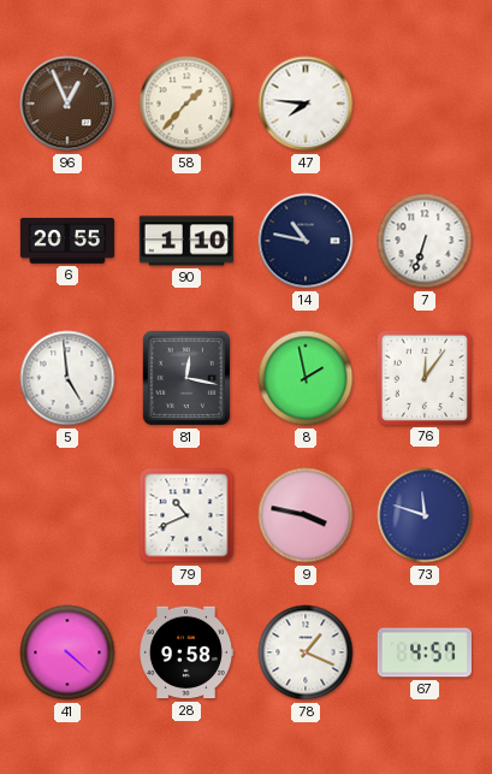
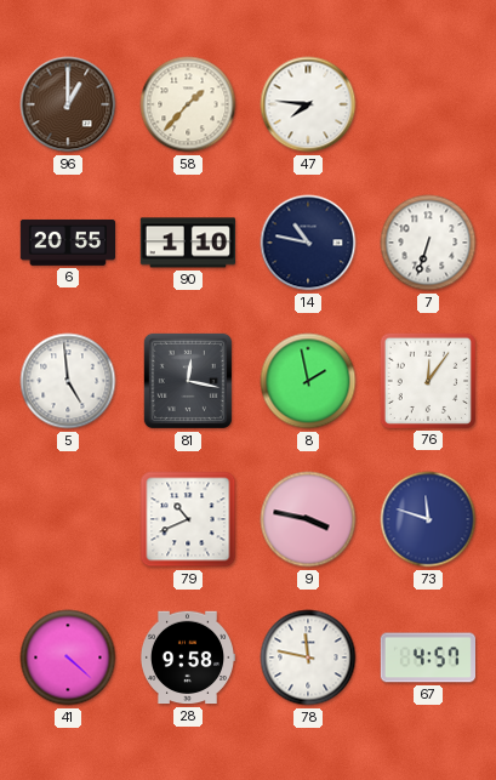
96: 12:56 -> 1:00
78: 1:19 -> 11:47
